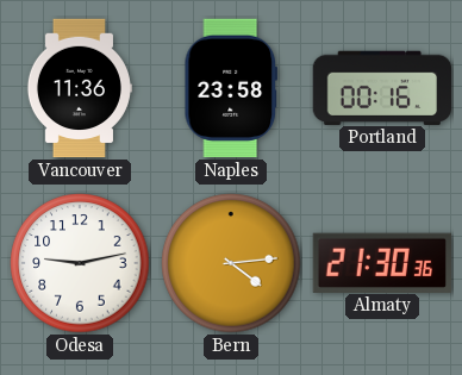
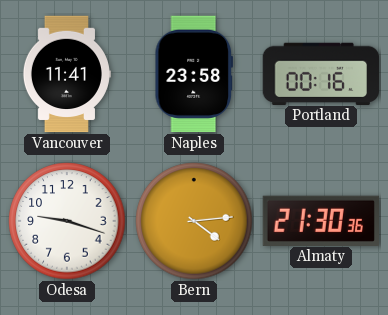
Vancouver: 11:36 -> 11:41
Odesa: 9:13 -> 9:18
